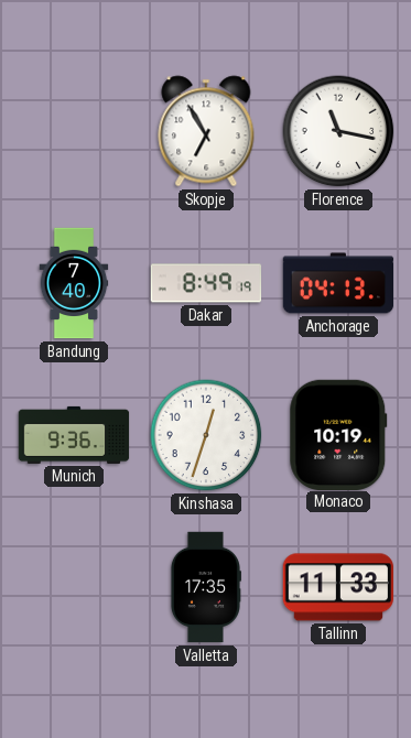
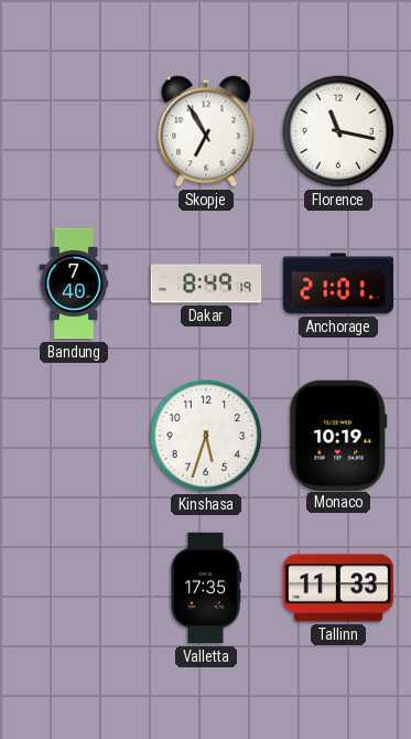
Anchorage: 04:13 -> 21:01
Munich: 9:36 -> none
Kinshasa: 12:33 -> 5:33
